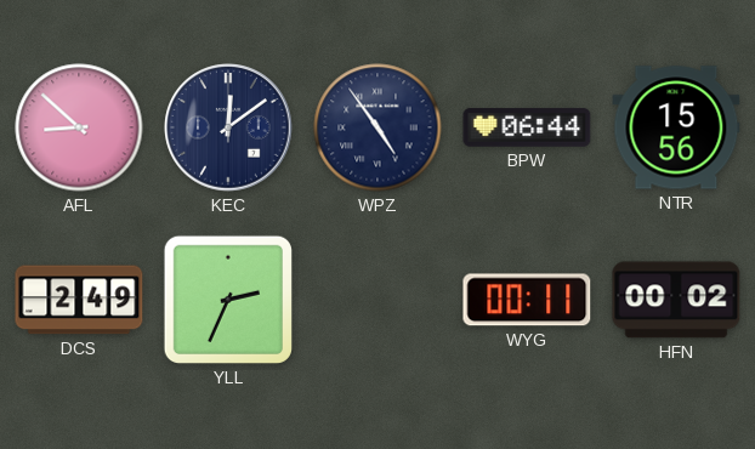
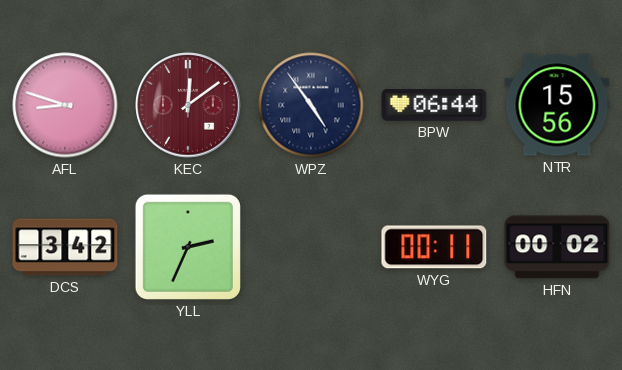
AFL: 8:52 -> 8:48
KEC dial: navy -> burgundy
DCS: 2:49 -> 3:42
